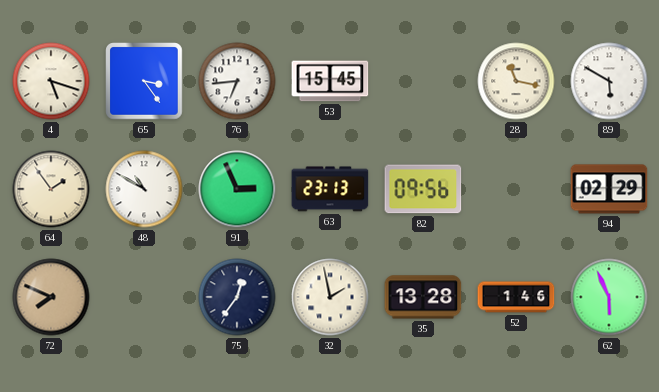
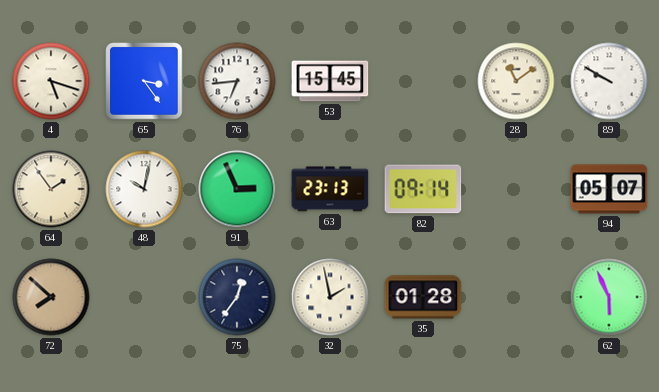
28: 11:17 -> 11:09
89: 5:50 -> 9:50
48: 10:50 -> 10:02
82: 09:56 -> 09:14
94: 02:29 -> 05:07
72: 7:49 -> 7:52
35: 13:28 -> 01:28
52: 1:46 -> none
